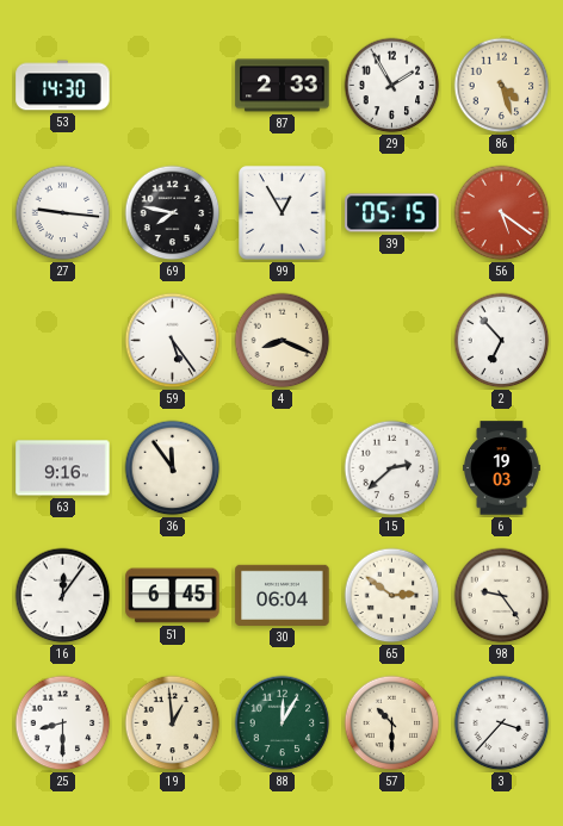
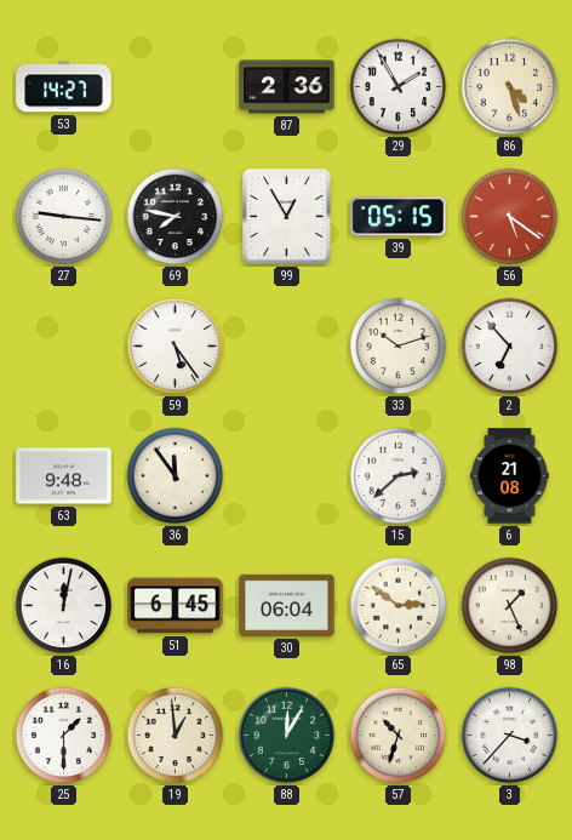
53: 14:30 -> 14:27
87: 2:33 -> 2:36
4: 8:19 -> none
33: none -> 10:12
63: 9:16 -> 9:48
6: 19:03 -> 21:08
16: 12:06 -> 12:02
98: 9:24 -> 1:26
25: 8:30 -> 1:30
57: 10:30 -> 10:33
